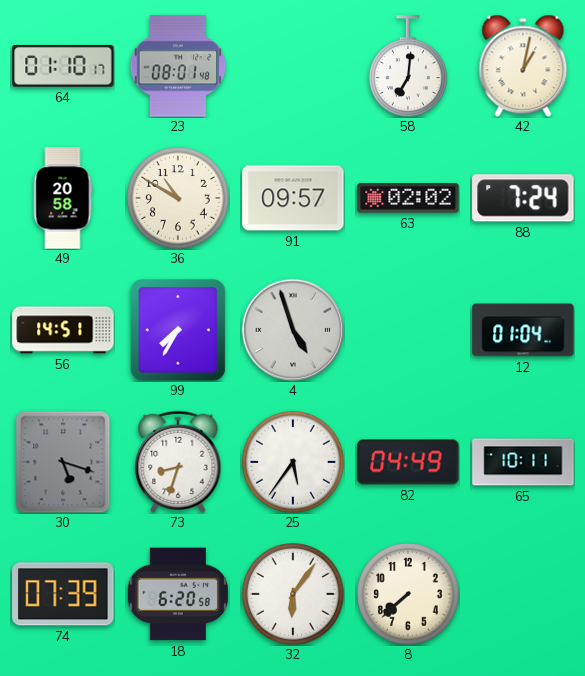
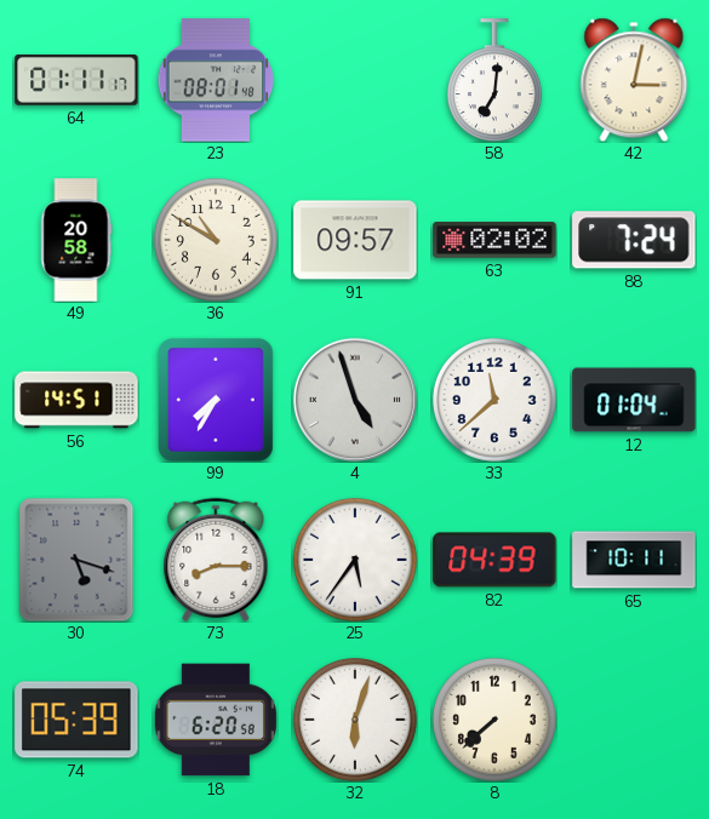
64: 01:10 -> 01:11
42: 1:02 -> 3:02
33: none -> 11:38
73: 8:33 -> 8:15
82: 04:49 -> 04:39
74: 07:39 -> 05:39
32: 6:06 -> 6:03
